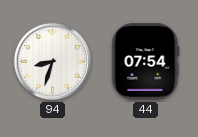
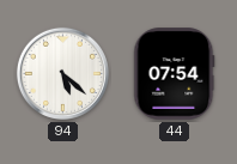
94: 8:33 -> 5:22
